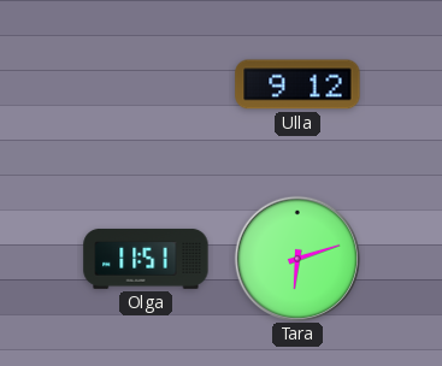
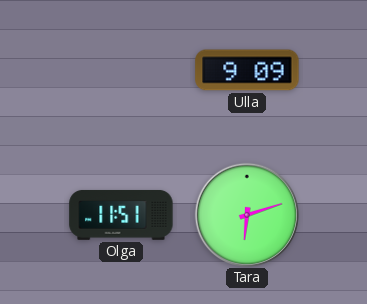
Ulla: 9:12 -> 9:09
